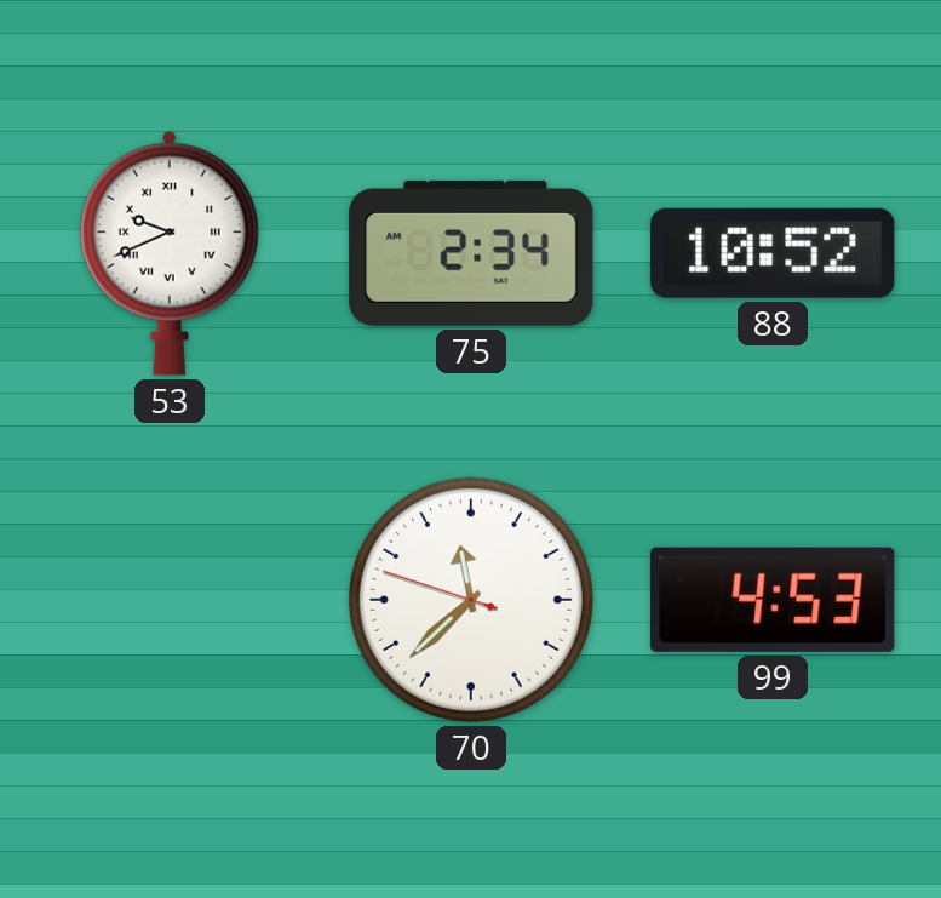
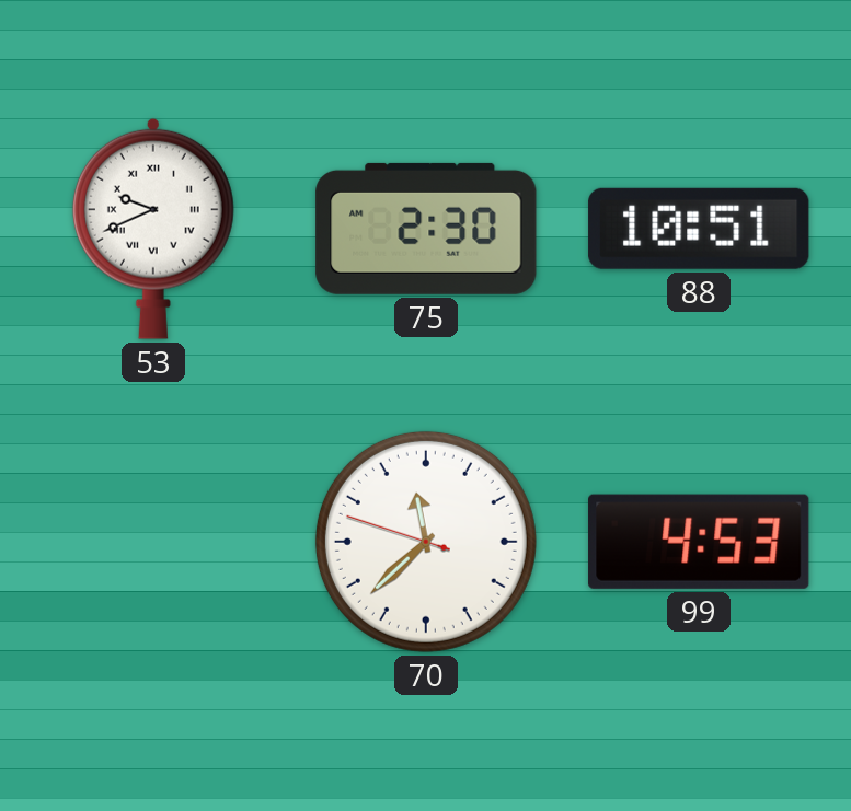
75: 2:34 -> 2:30
88: 10:52 -> 10:51
